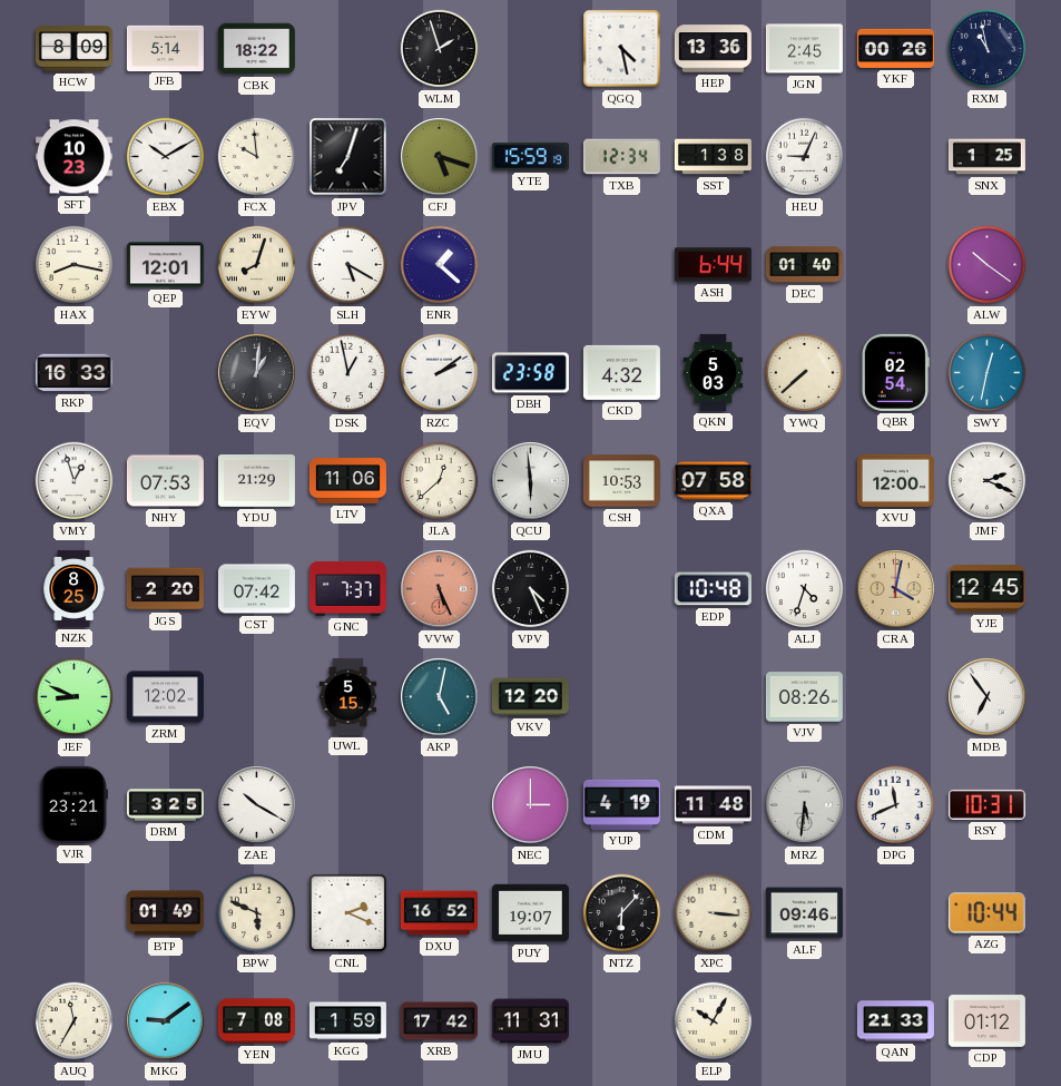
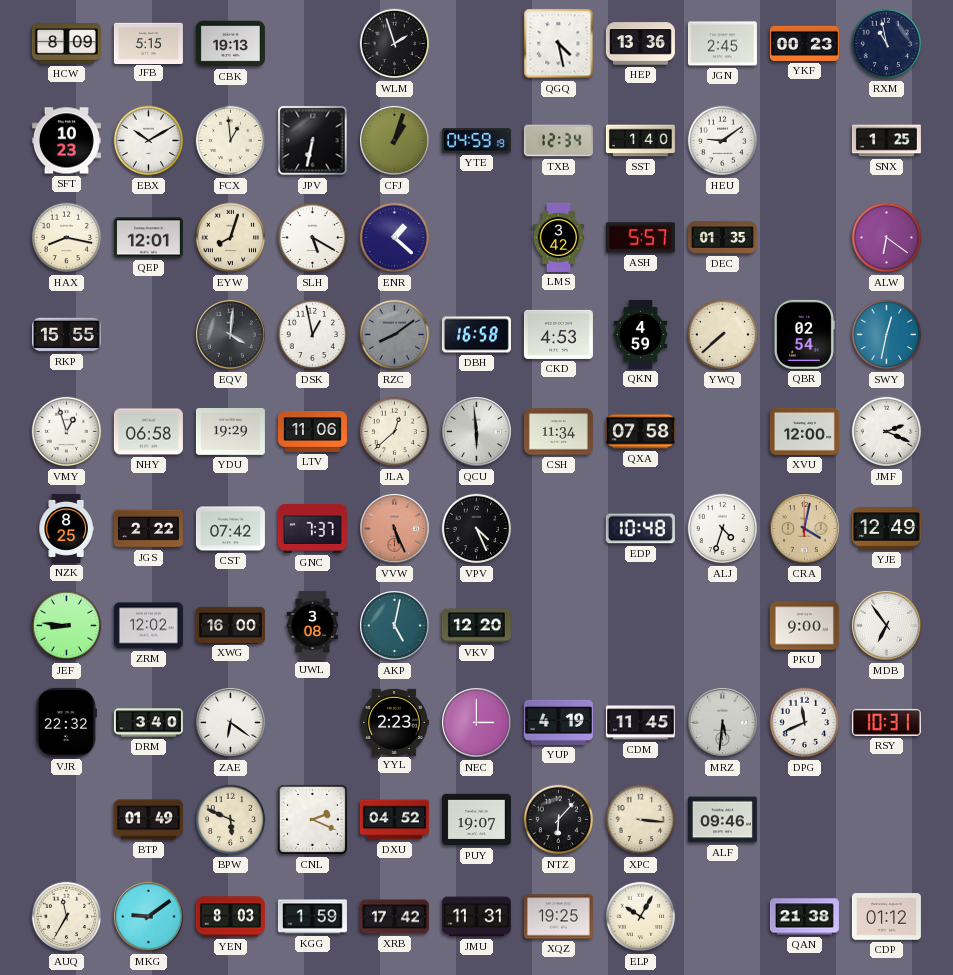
JFB: 5:14 -> 5:15
CBK: 18:22 -> 19:13
YKF: 00:26 -> 00:23
FCX: 9:59 -> 12:59
JPV: 7:03 -> 6:32
CFJ: 5:18 -> 1:03
YTE: 15:59 -> 04:59
SST: 1:38 -> 1:40
HEU: 9:04 -> 9:09
LMS: none -> 3:42
ASH: 6:44 -> 5:57
DEC: 01:40 -> 01:35
ALW: 10:21 -> 6:21
RKP: 16:33 -> 15:55
EQV: 1:01 -> 4:01
RZC: 2:09 -> 8:09
RZC dial: white -> grey
DBH: 23:58 -> 16:58
CKD: 4:32 -> 4:53
QKN: 5:03 -> 4:59
NHY: 07:53 -> 06:58
YDU: 21:29 -> 19:29
CSH: 10:53 -> 11:34
JGS: 2:20 -> 2:22
YJE: 12:45 -> 12:49
JEF: 8:49 -> 8:46
XWG: none -> 16:00
UWL: 5:15 -> 3:08
VJV: 08:26 -> none
PKU: none -> 9:00
VJR: 23:21 -> 22:32
DRM: 3:25 -> 3:40
ZAE: 10:20 -> 6:21
YYL: none -> 2:23
CDM: 11:48 -> 11:45
DXU: 16:52 -> 04:52
AZG: 10:44 -> none
YEN: 7:08 -> 8:03
XQZ: none -> 19:25
QAN: 21:33 -> 21:38
